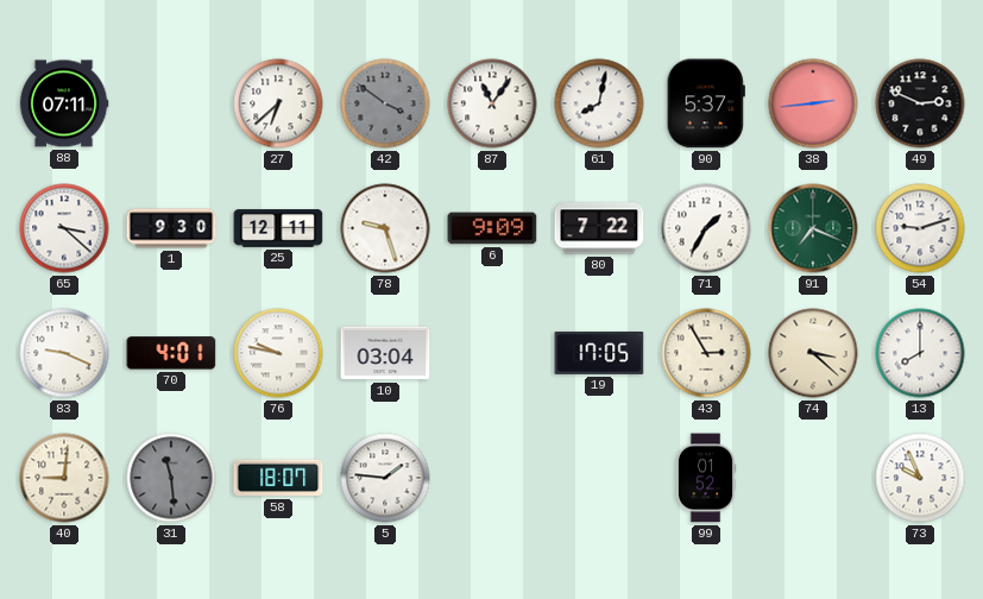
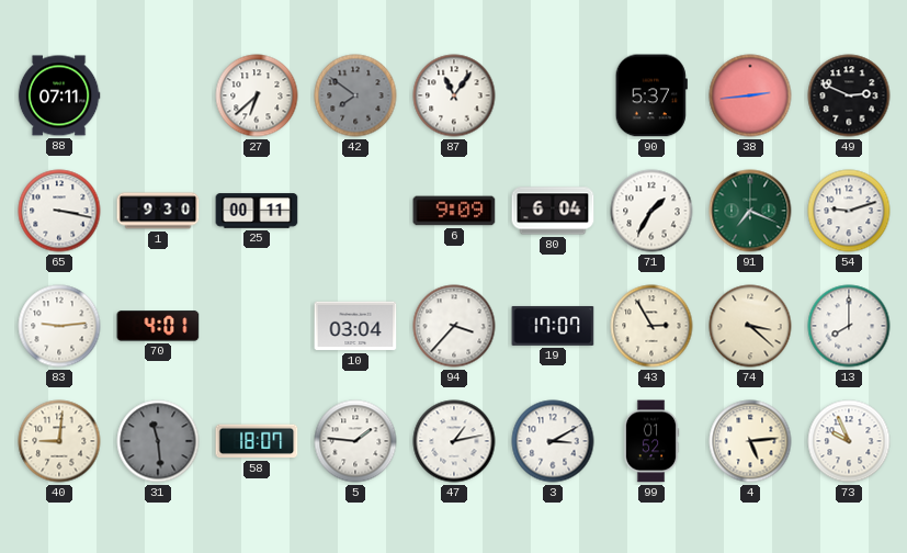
42: 3:51 -> 7:51
61: 8:02 -> none
65: 3:22 -> 3:17
25: 12:11 -> 00:11
78: 9:27 -> none
80: 7:22 -> 6:04
83: 9:19 -> 9:14
76: 9:47 -> none
94: none -> 3:37
19: 17:05 -> 17:07
47: none -> 1:13
3: none -> 3:10
4: none -> 5:14
